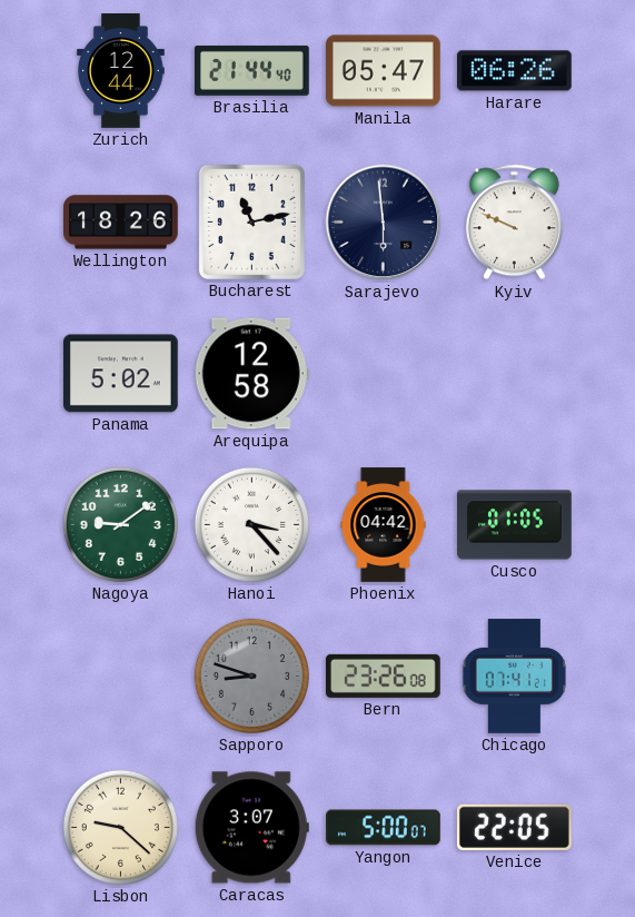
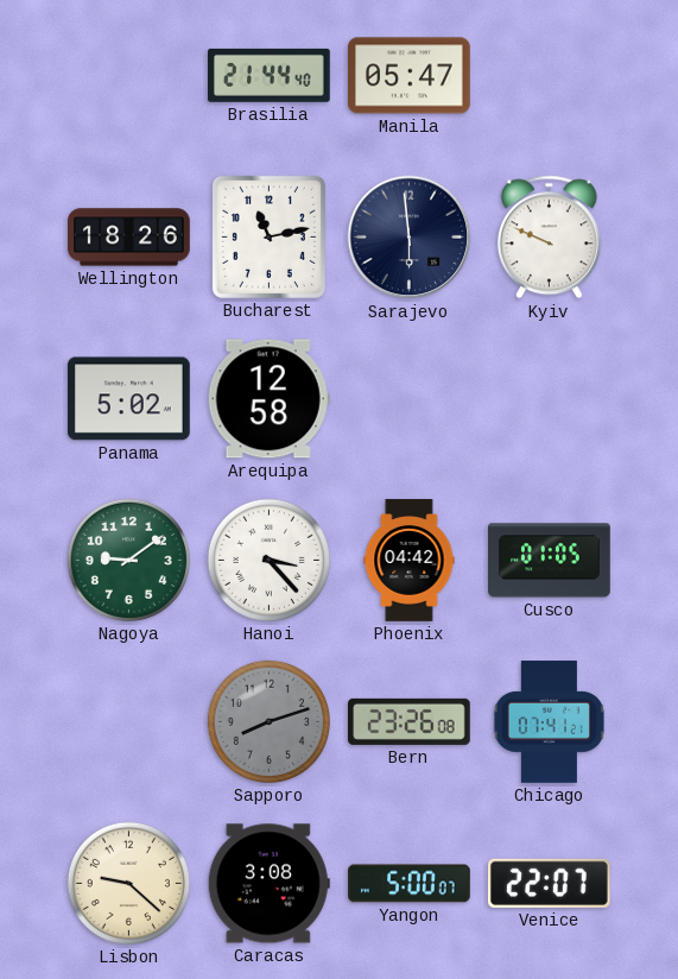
Zurich: 12:44 -> none
Harare: 06:26 -> none
Sapporo: 8:48 -> 8:12
Caracas: 3:07 -> 3:08
Venice: 22:05 -> 22:07
